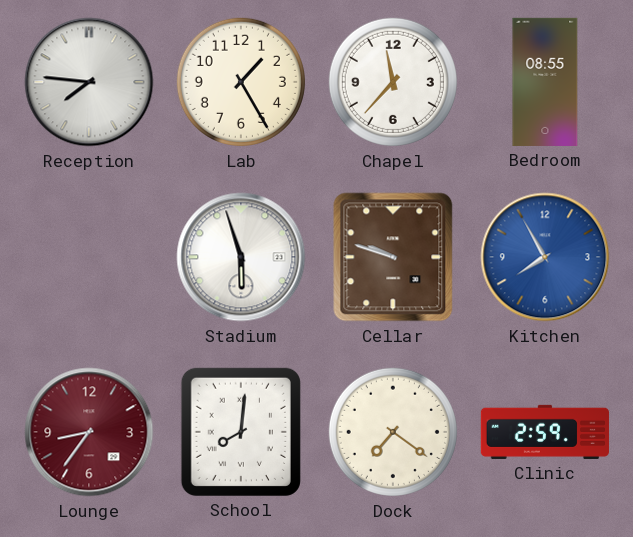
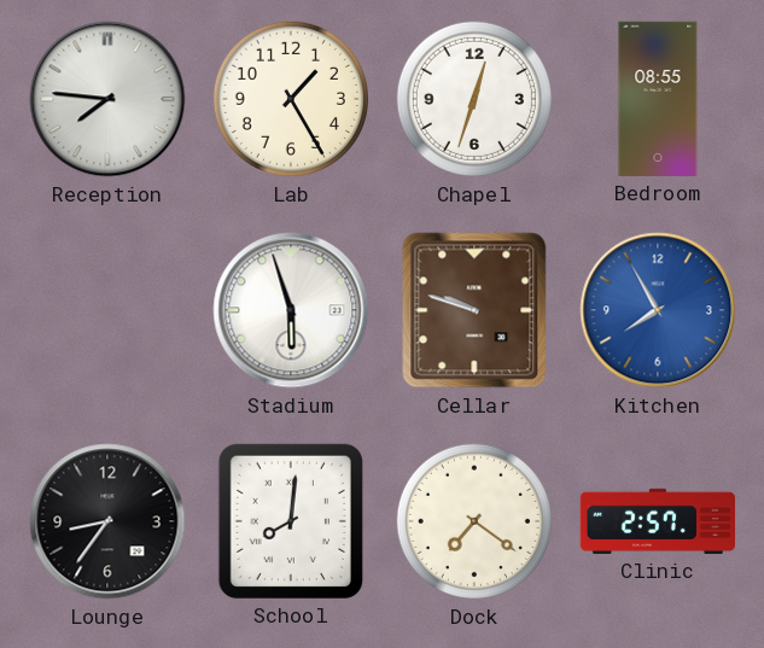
Chapel: 11:37 -> 12:33
Lounge dial: burgundy -> black
Clinic: 2:59 -> 2:57
